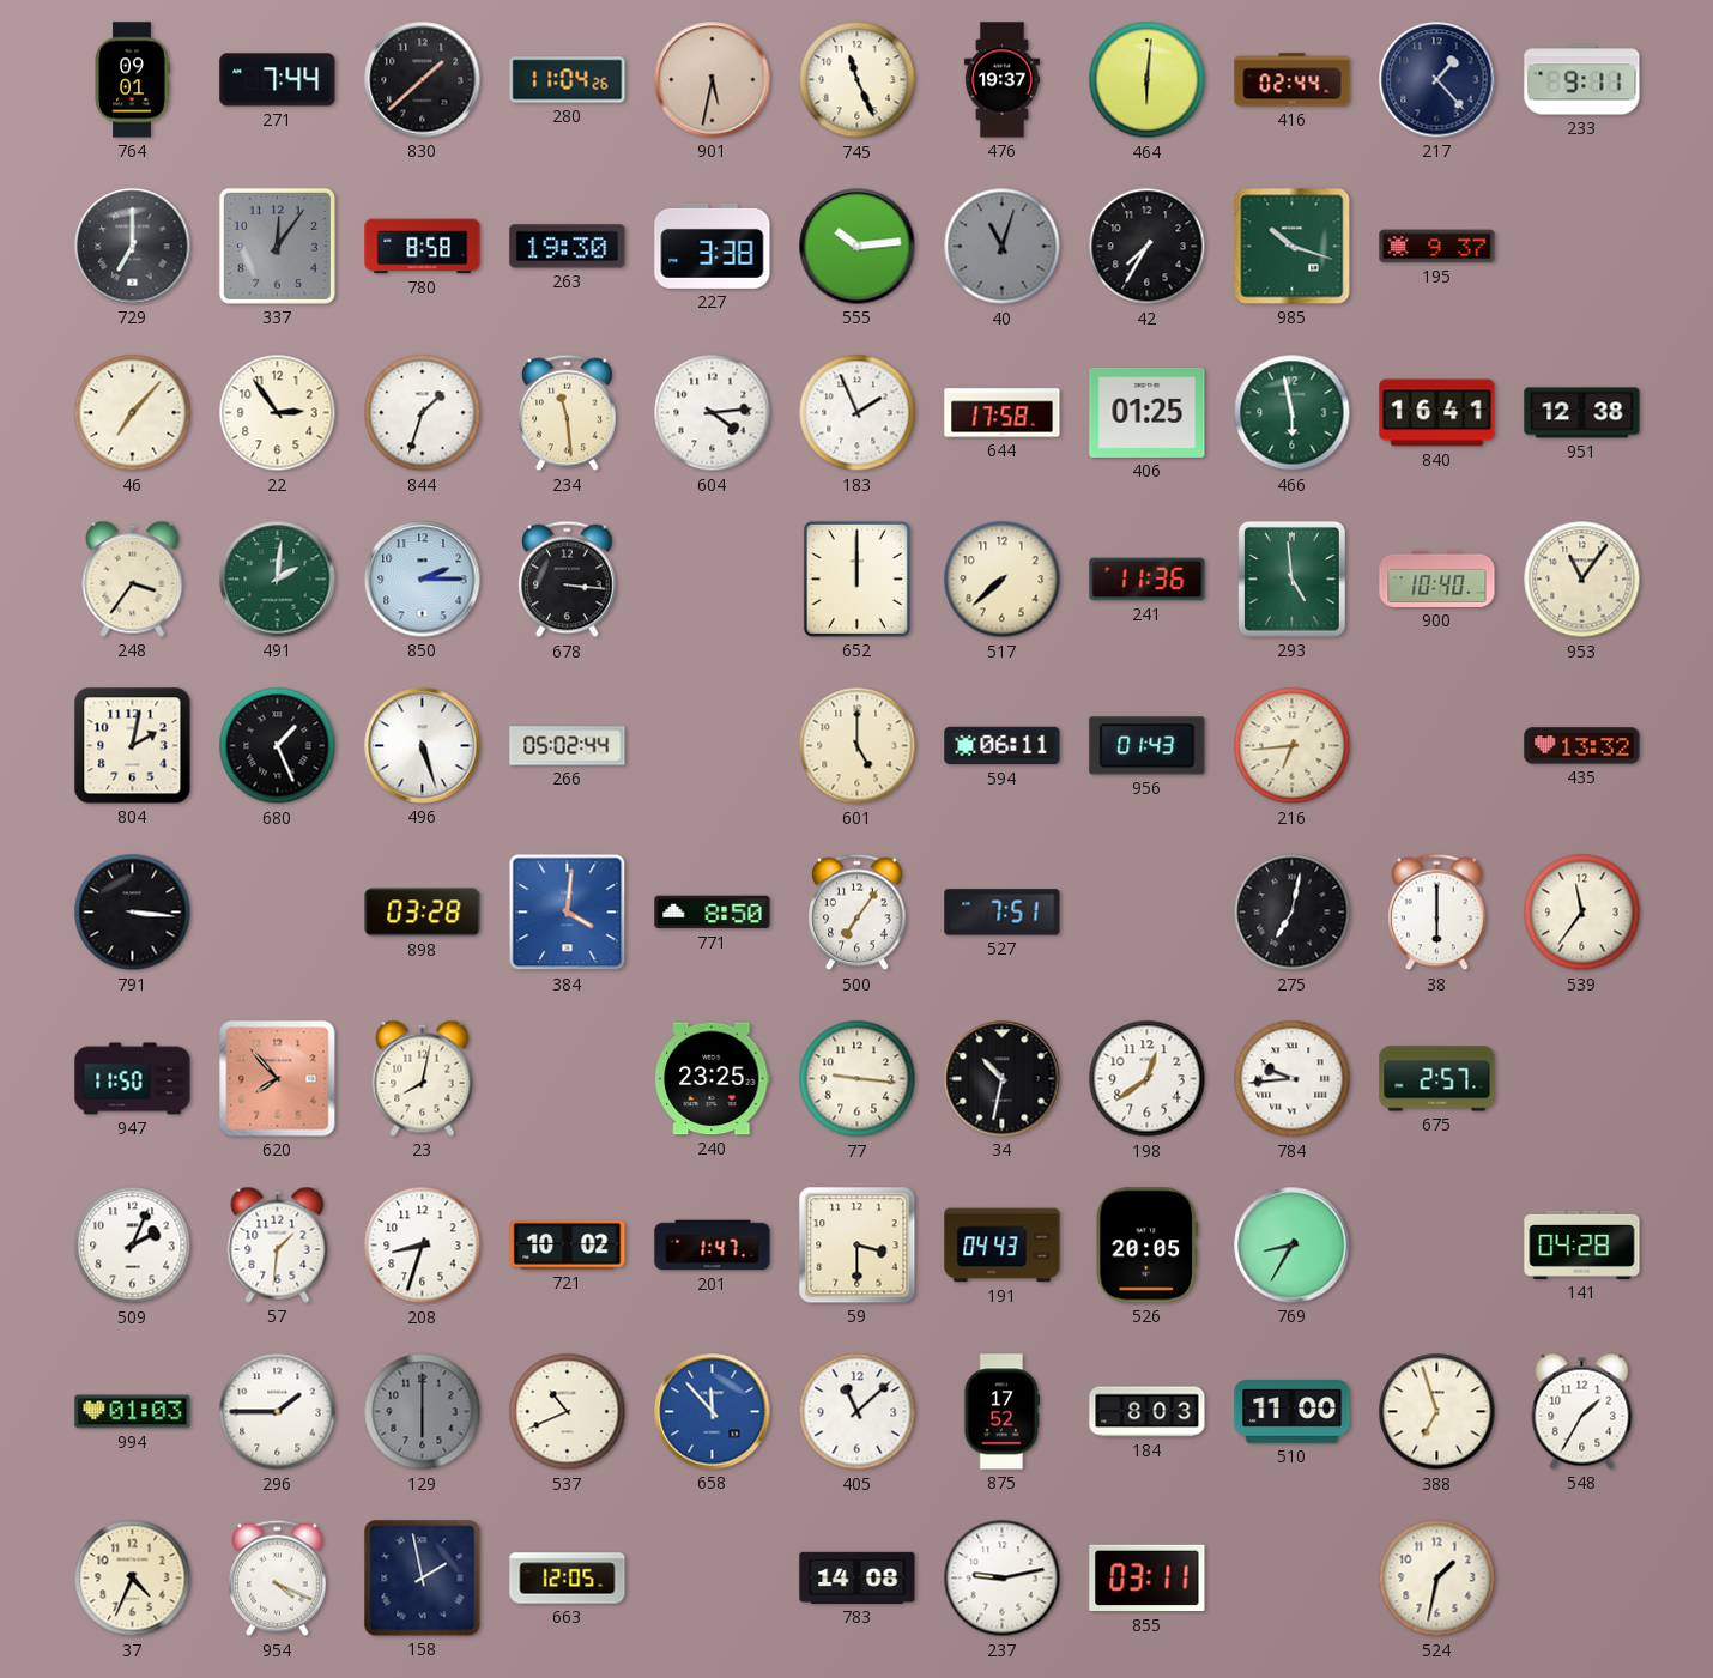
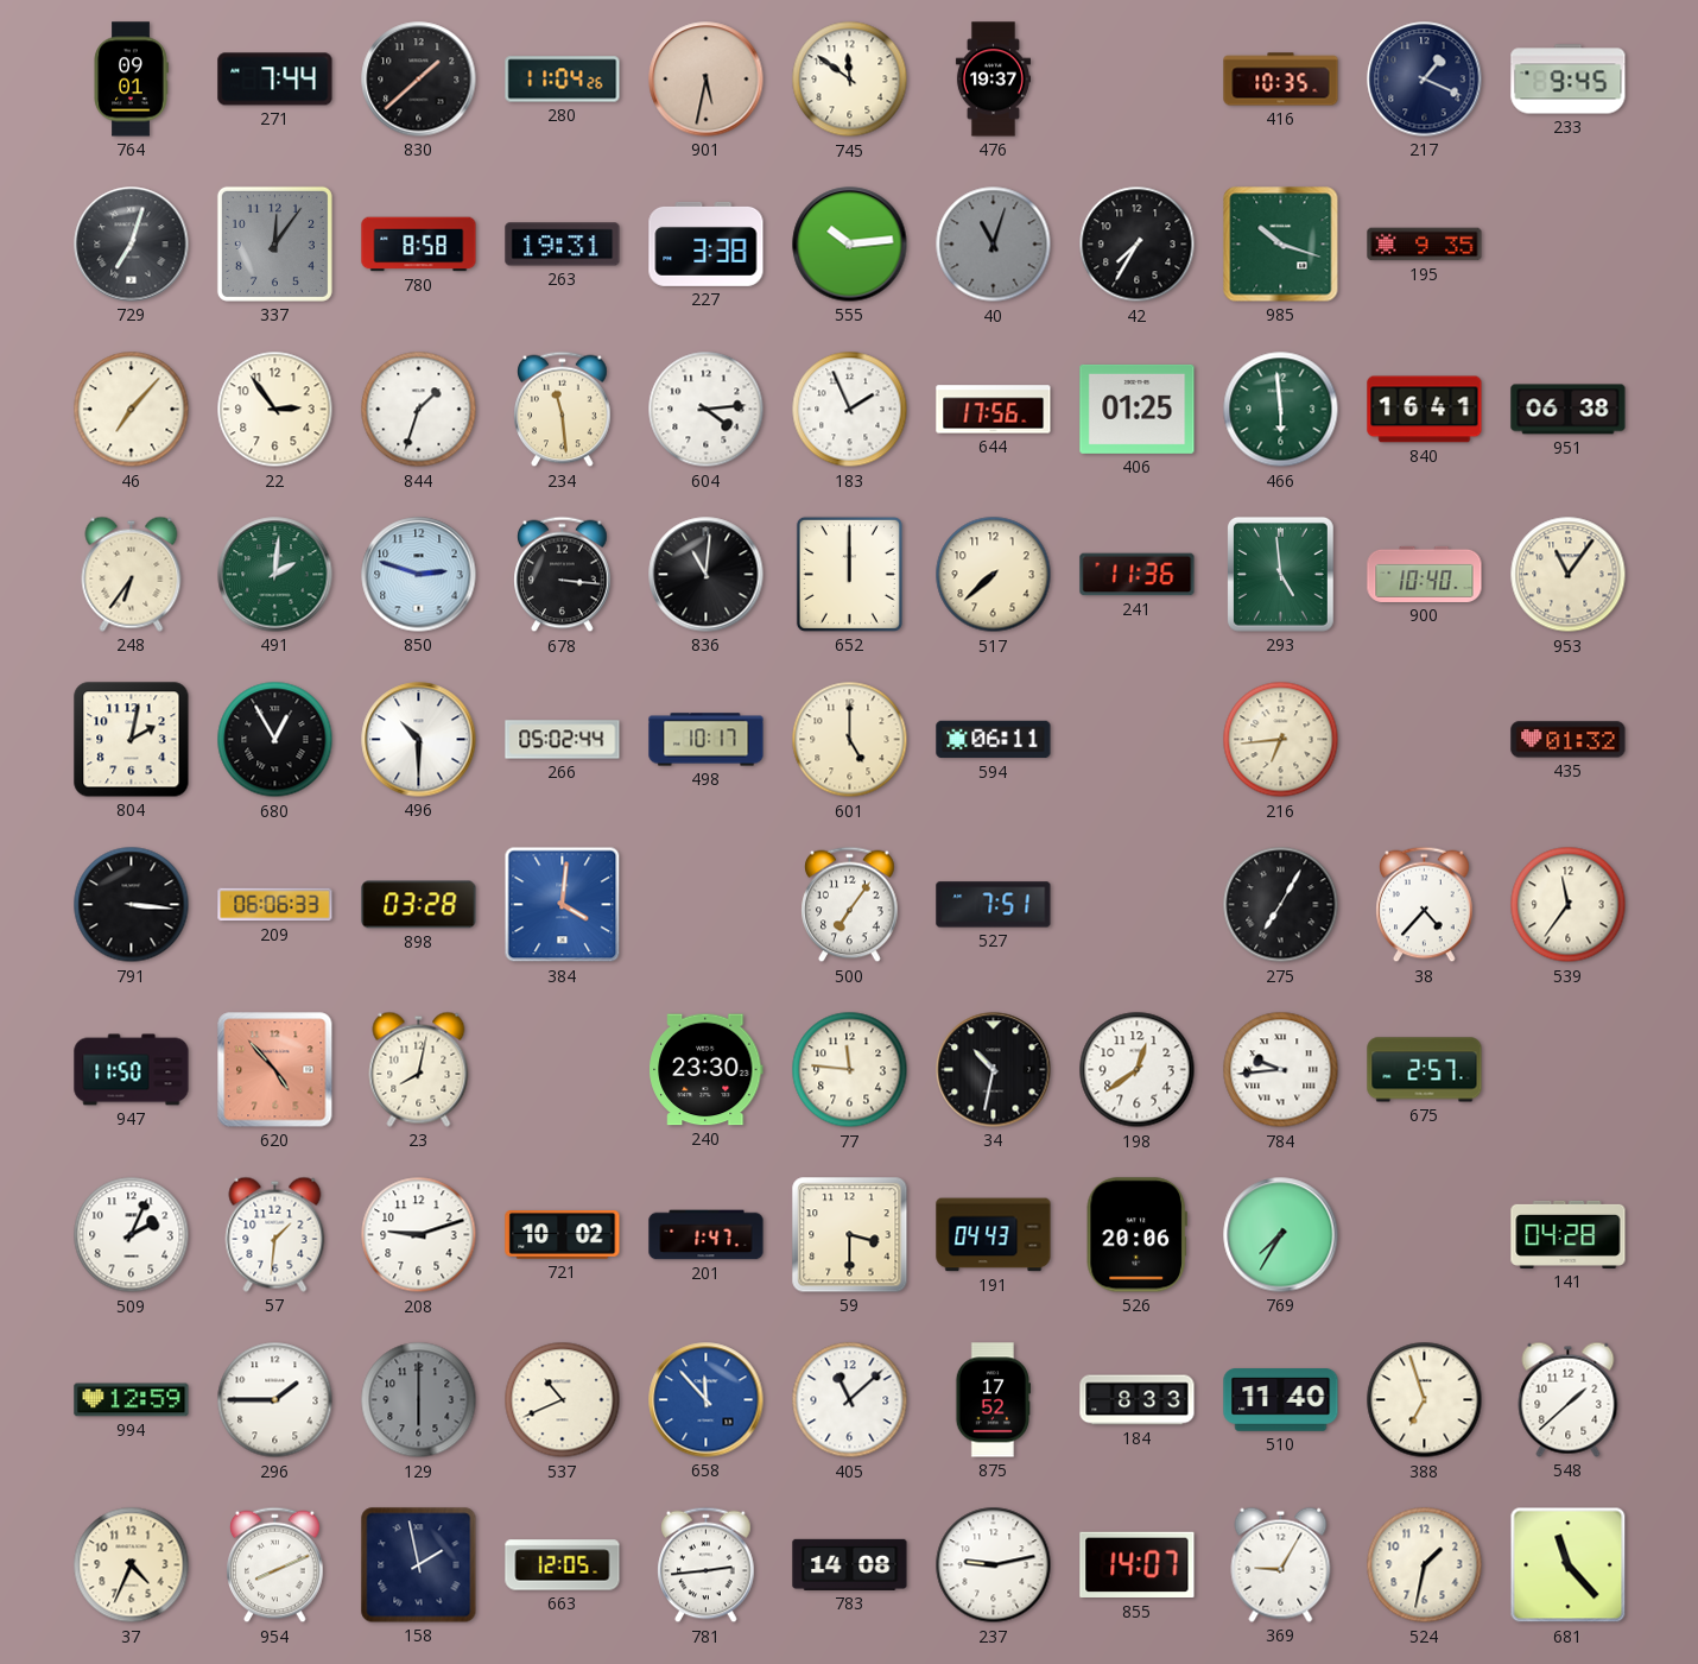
745: 11:26 -> 11:51
464: 6:01 -> none
416: 02:44 -> 10:35
217: 1:23 -> 1:19
233: 9:11 -> 9:45
729: 7:00 -> 7:03
263: 19:30 -> 19:31
195: 9:37 -> 9:35
644: 17:58 -> 17:56
466: 5:58 -> 5:59
951: 12:38 -> 06:38
248: 3:36 -> 6:36
850: 2:15 -> 2:48
836: none -> 11:01
680: 1:26 -> 12:55
496: 5:27 -> 10:30
498: none -> 10:17
956: 01:43 -> none
435: 13:32 -> 01:32
209: none -> 06:06
771: 8:50 -> none
275: 7:02 -> 7:05
38: 6:00 -> 4:37
620: 7:53 -> 4:53
240: 23:25 -> 23:30
77: 9:16 -> 11:46
208: 8:33 -> 9:12
526: 20:05 -> 20:06
769: 8:35 -> 7:35
994: 01:03 -> 12:59
184: 8:03 -> 8:33
510: 11:00 -> 11:40
548: 1:35 -> 1:38
954: 4:19 -> 8:11
781: none -> 2:44
855: 03:11 -> 14:07
369: none -> 9:05
681: none -> 11:23
